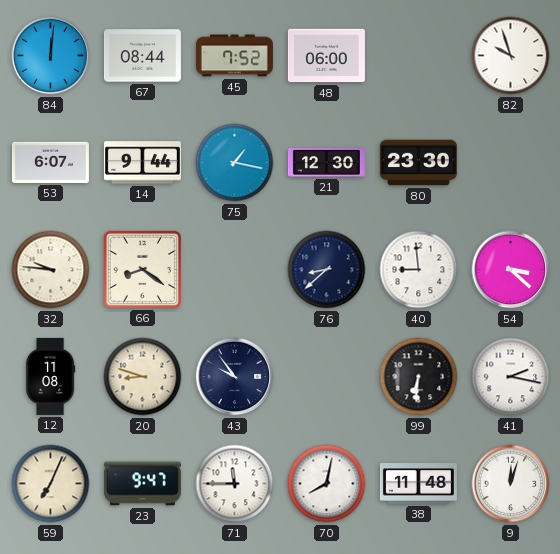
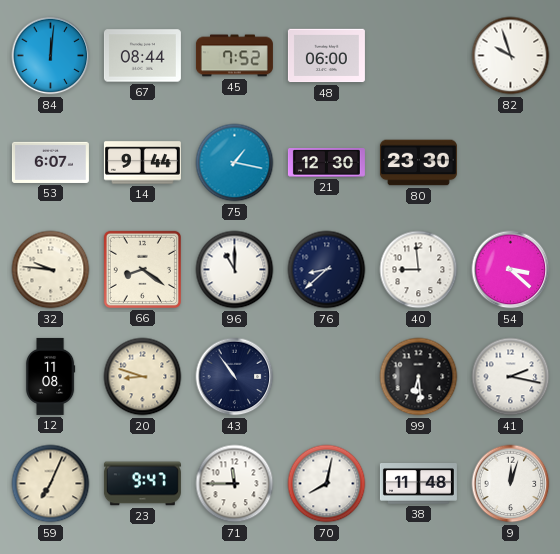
96: none -> 11:00
43: 9:54 -> 10:54
99: 6:31 -> 6:29
